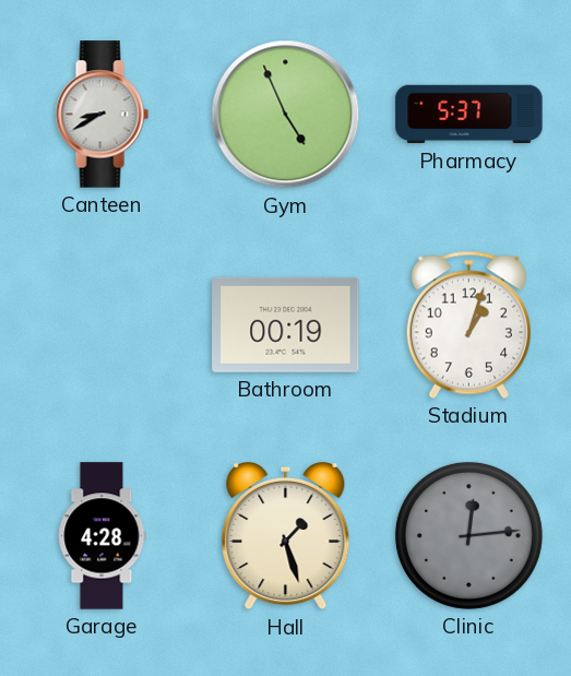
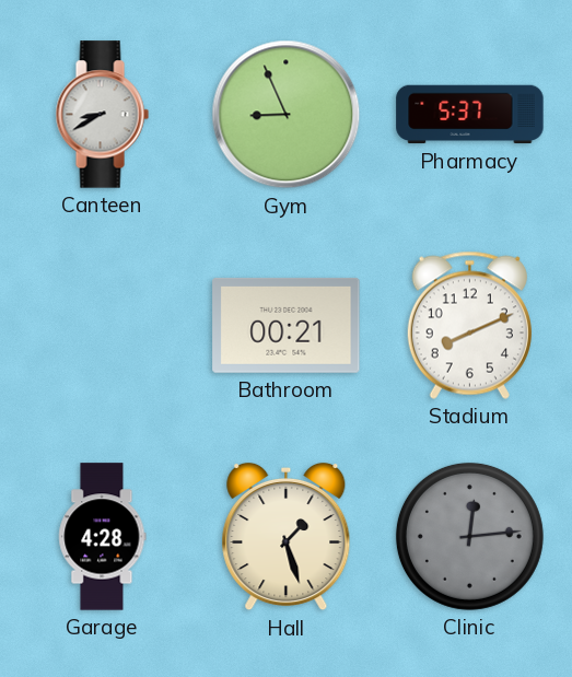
Gym: 4:56 -> 8:56
Bathroom: 00:19 -> 00:21
Stadium: 1:03 -> 8:11
